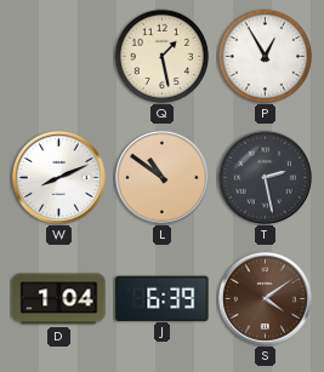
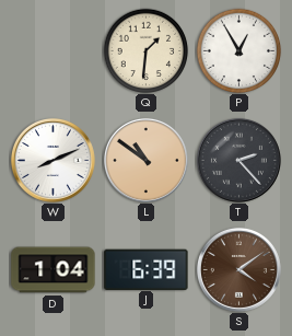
Q: 1:28 -> 1:31
T: 2:28 -> 2:23
